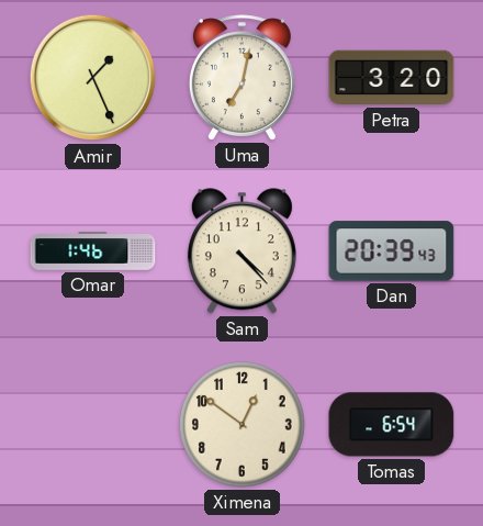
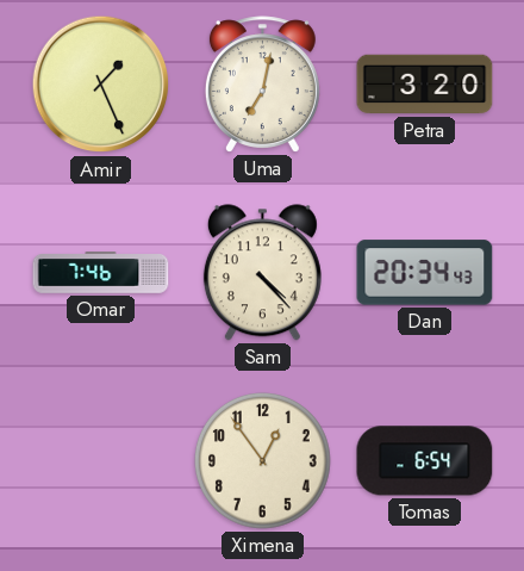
Omar: 1:46 -> 7:46
Dan: 20:39 -> 20:34
Ximena: 12:51 -> 12:54
